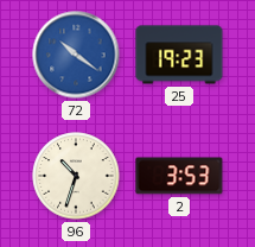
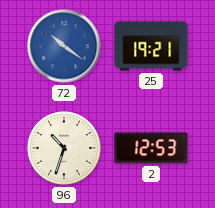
25: 19:23 -> 19:21
2: 3:53 -> 12:53
